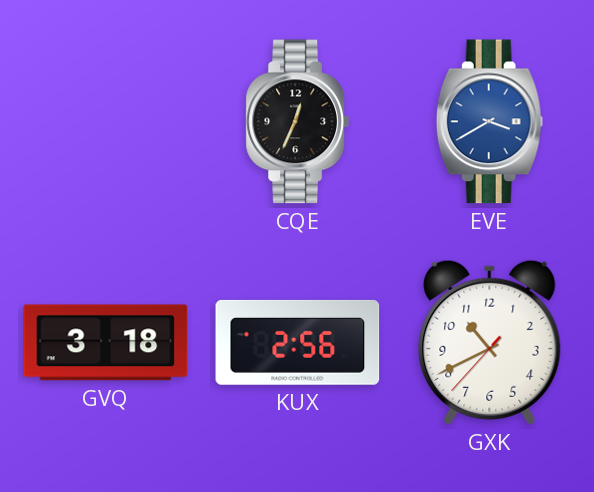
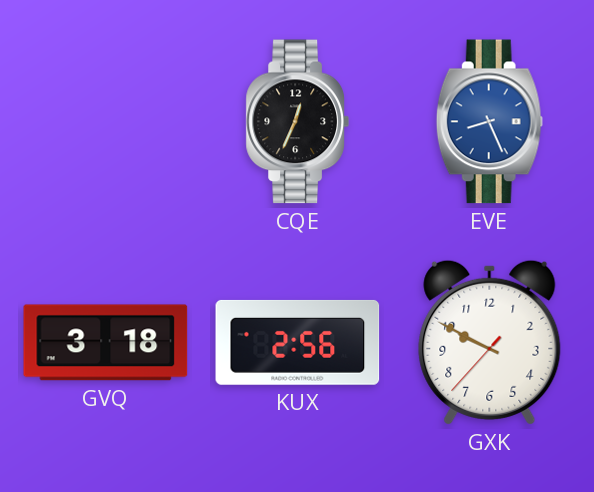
EVE: 3:40 -> 8:26
GXK: 10:40 -> 9:49
